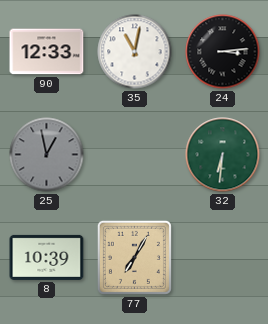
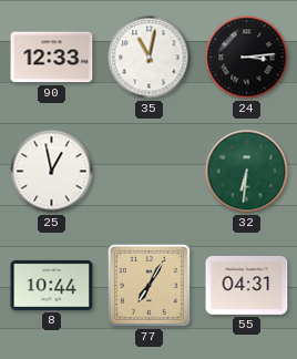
25 dial: grey -> white
8: 10:39 -> 10:44
55: none -> 04:31
